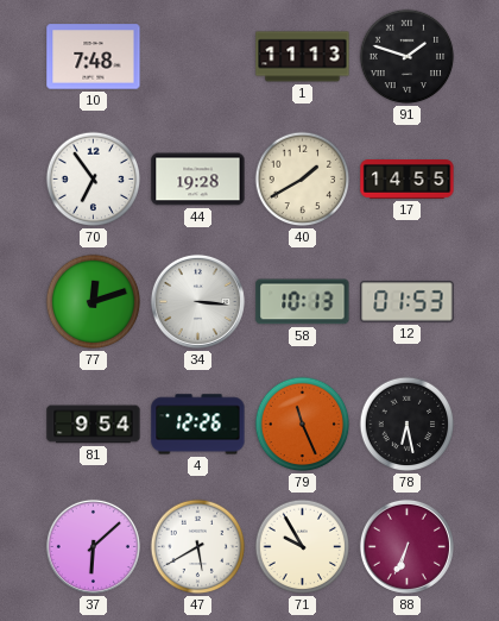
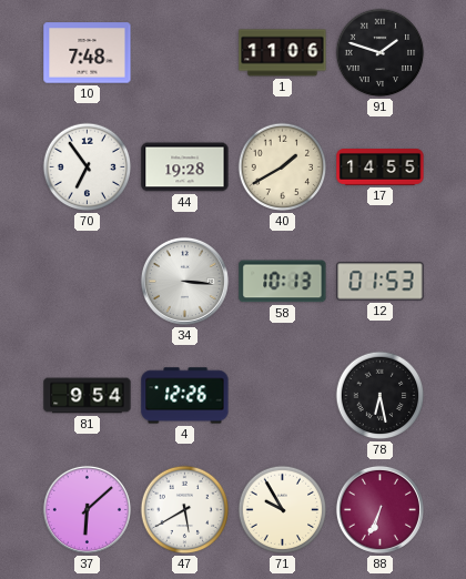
1: 11:13 -> 11:06
77: 12:12 -> none
79: 11:26 -> none
